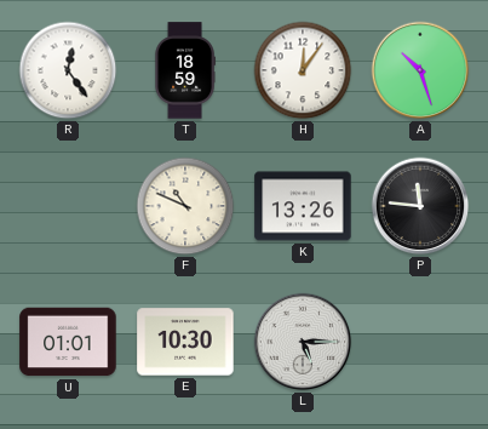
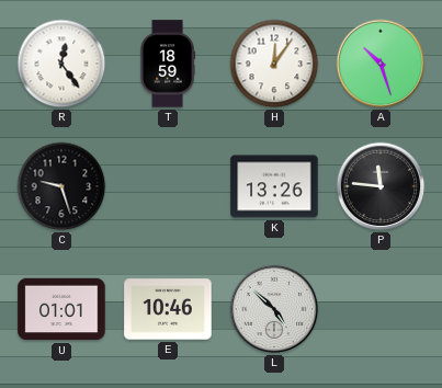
C: none -> 9:27
F: 10:49 -> none
E: 10:30 -> 10:46
L: 5:15 -> 4:52
